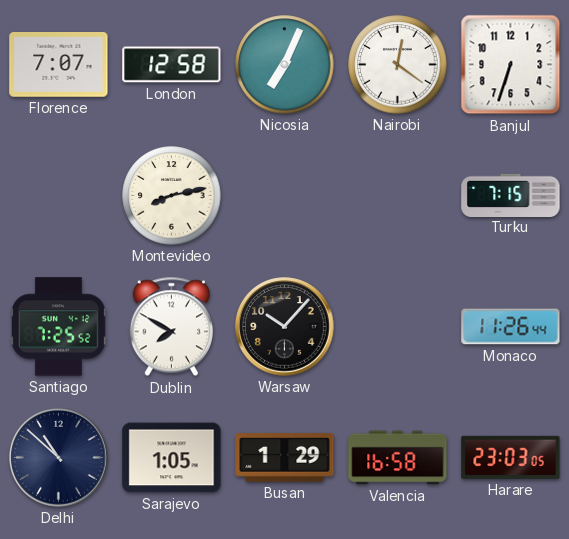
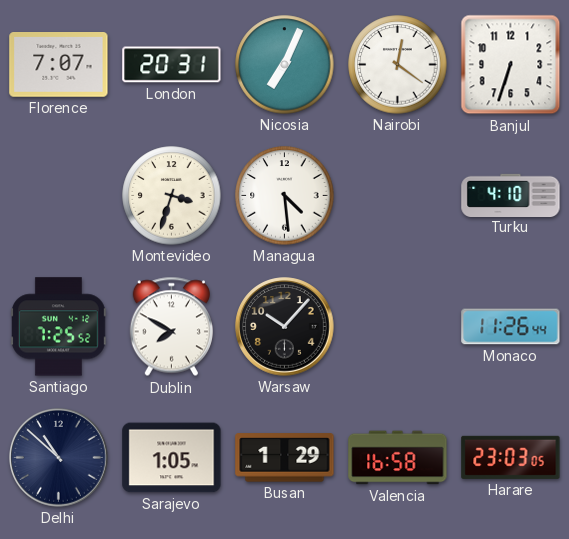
London: 12:58 -> 20:31
Montevideo: 8:13 -> 3:33
Managua: none -> 4:29
Turku: 7:15 -> 4:10
